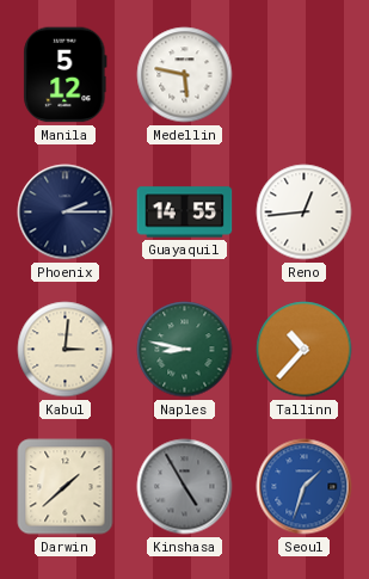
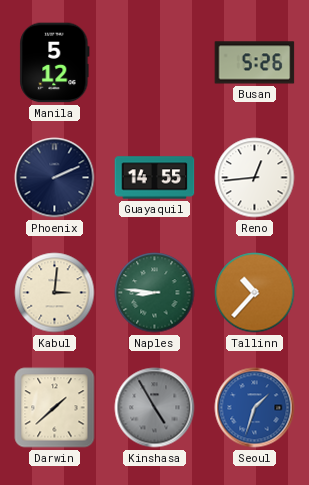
Medellin: 5:47 -> none
Busan: none -> 5:26
Phoenix: 2:15 -> 2:11
Naples: 8:47 -> 8:46
